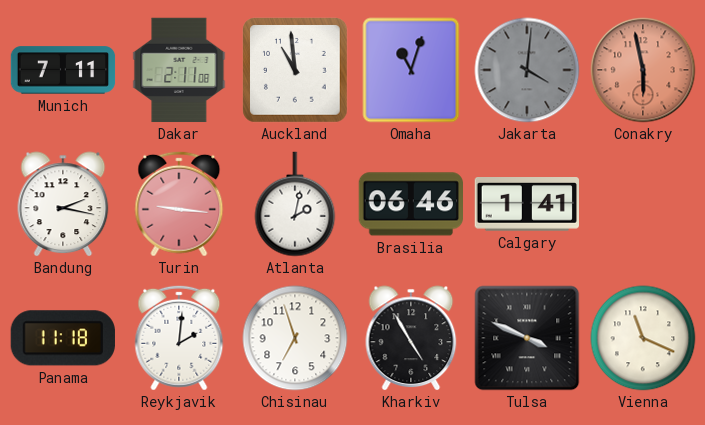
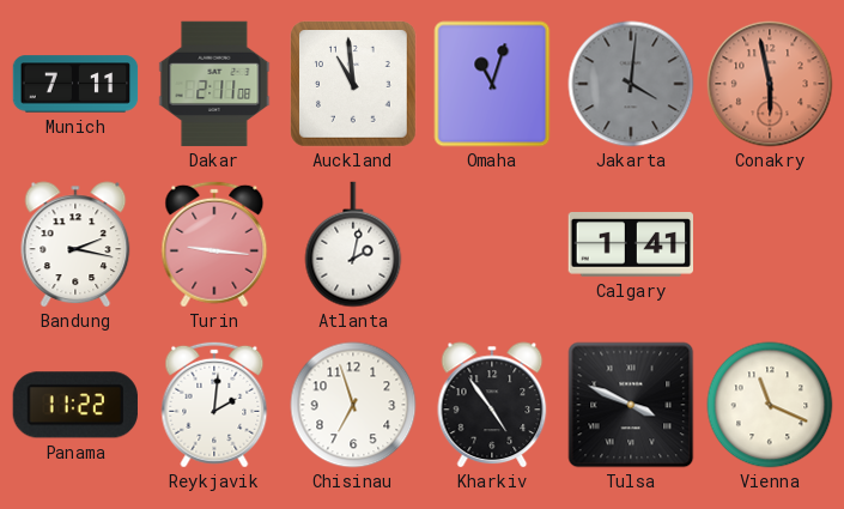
Brasilia: 06:46 -> none
Panama: 11:18 -> 11:22
Kharkiv: 4:55 -> 4:54
